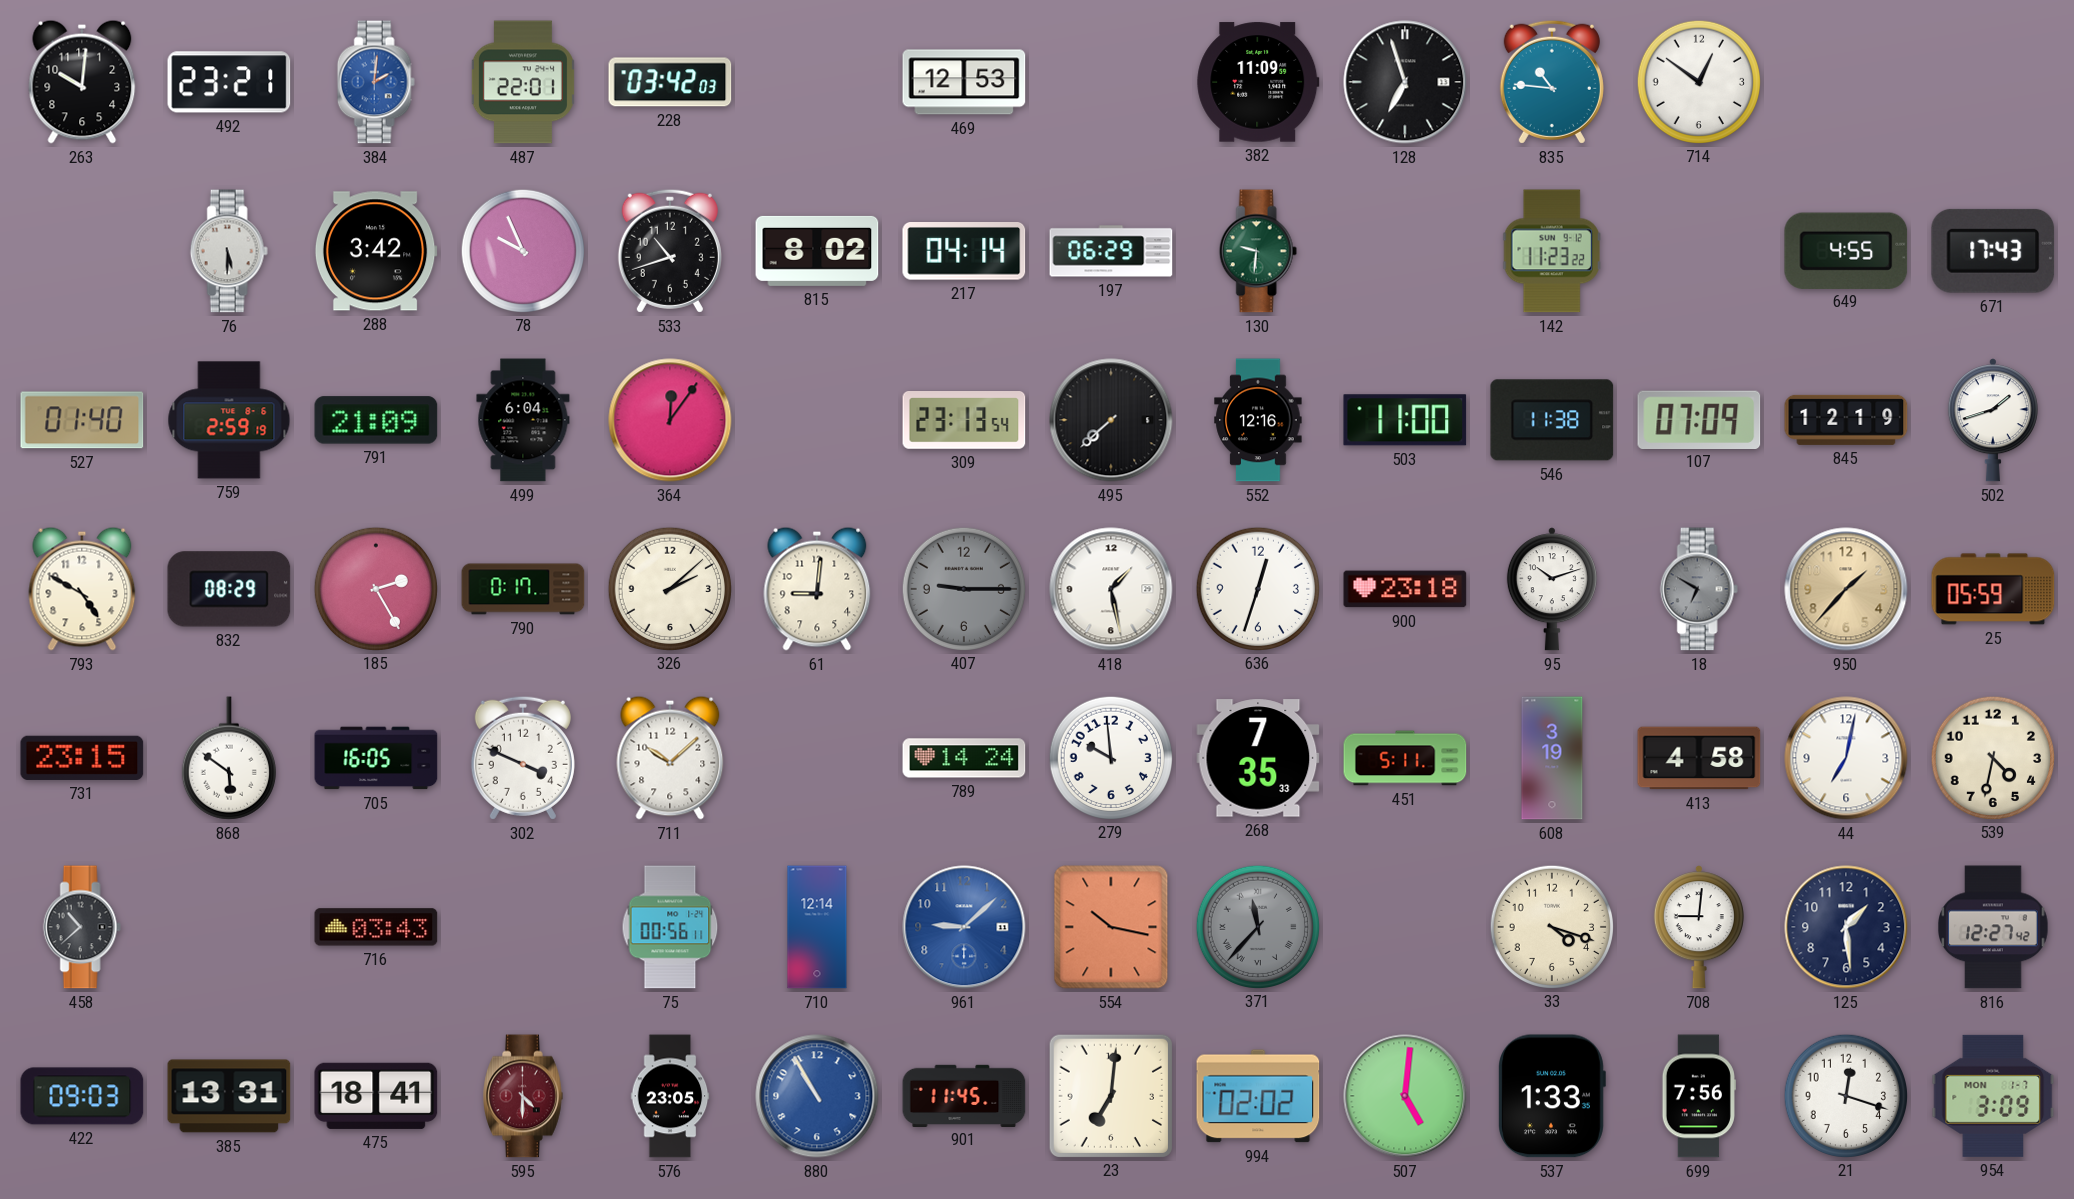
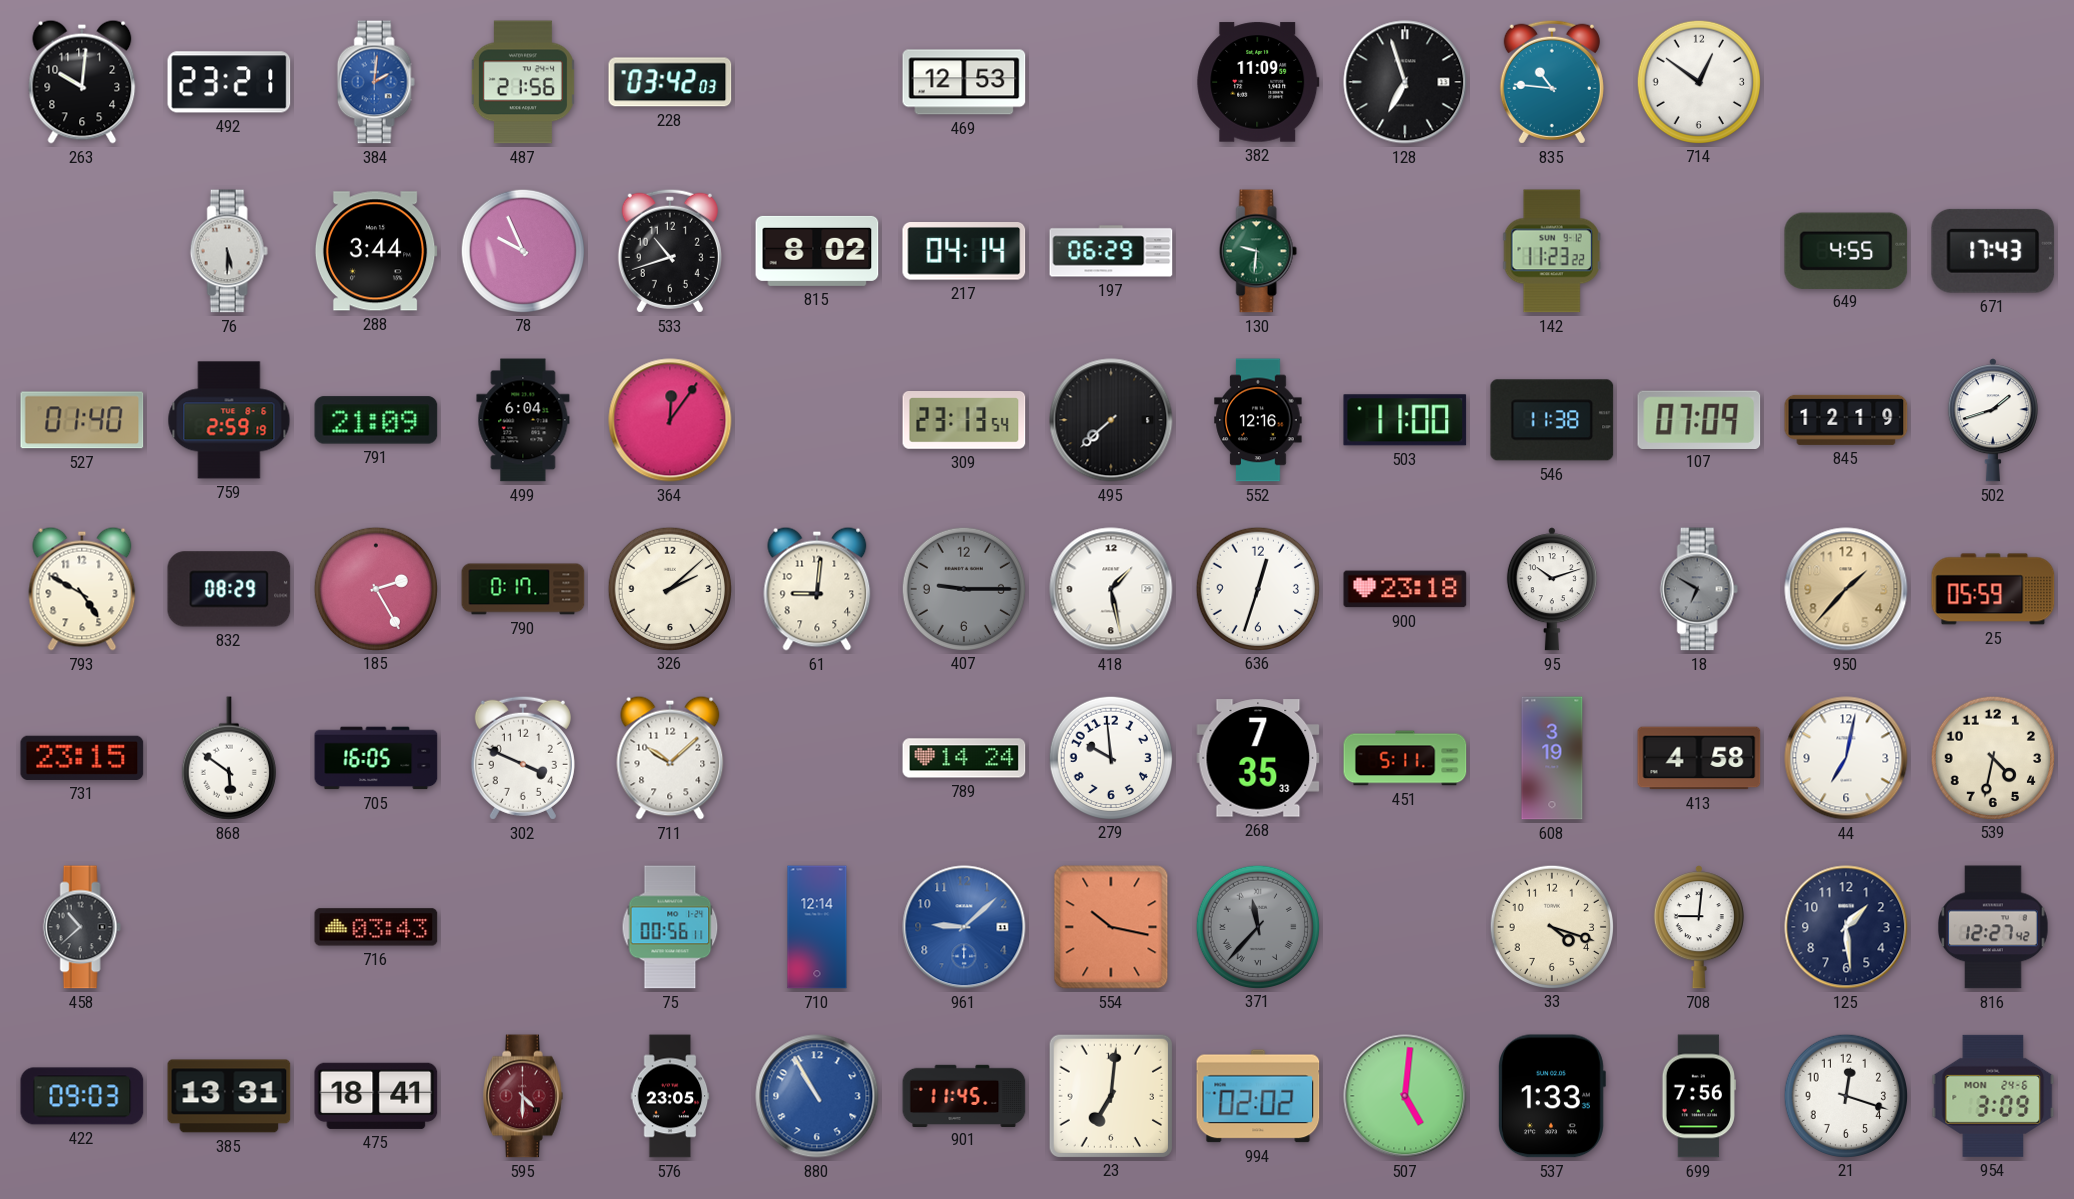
487: 22:01 -> 21:56
288: 3:42 -> 3:44
954 date: MON 1-7 -> MON 24-6
